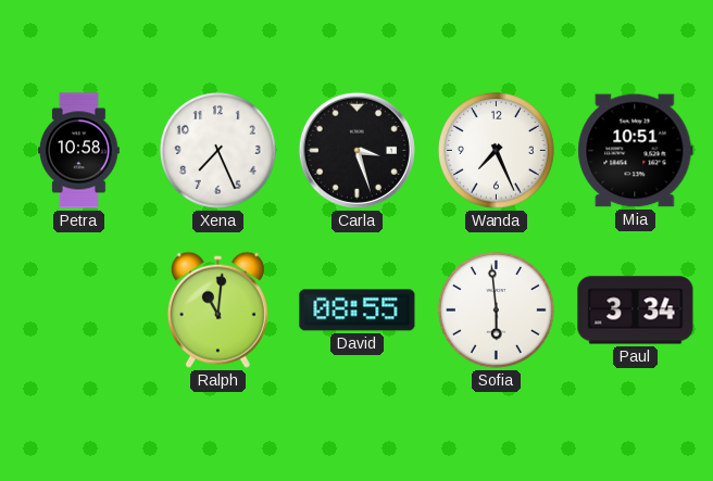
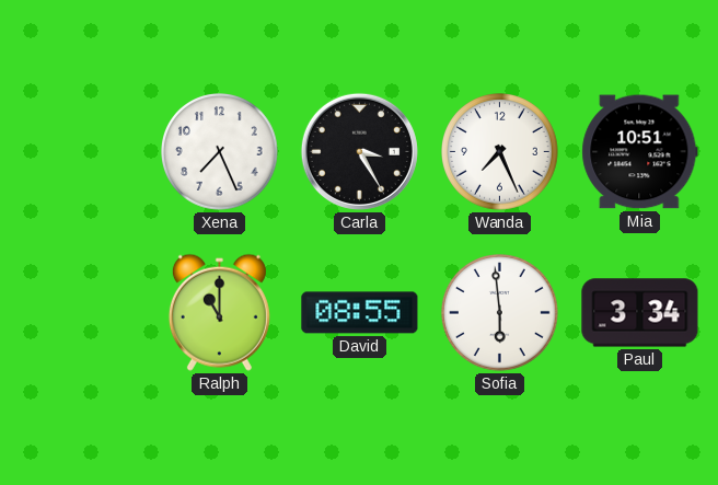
Petra: 10:58 -> none
Carla: 3:27 -> 3:25
Ralph: 11:01 -> 11:00
